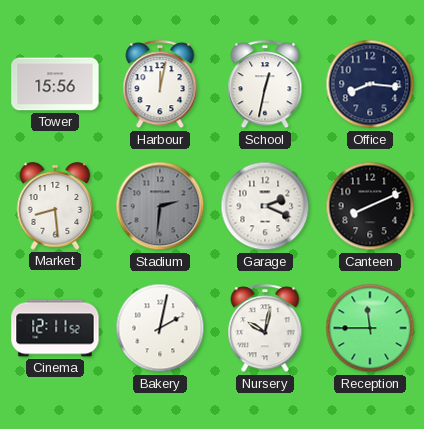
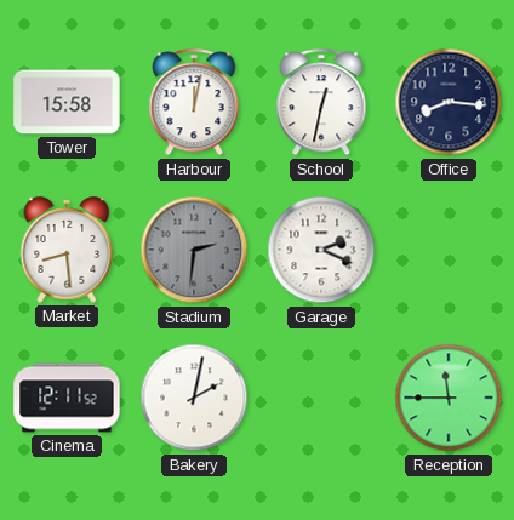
Tower: 15:56 -> 15:58
Canteen: 8:11 -> none
Nursery: 10:02 -> none
